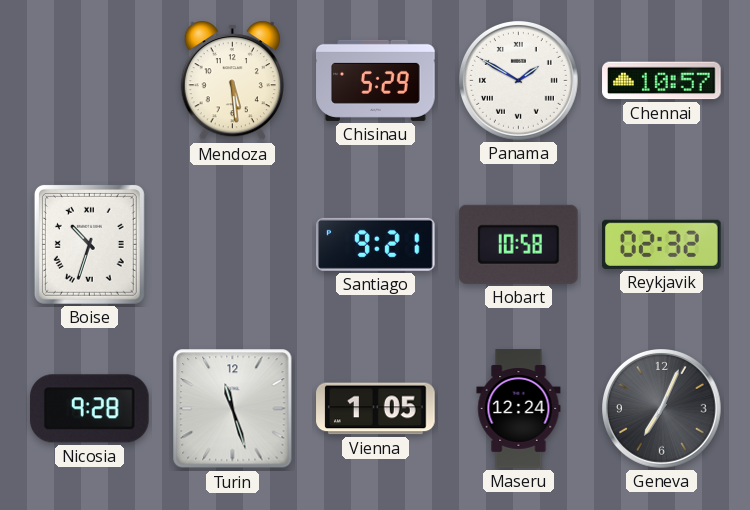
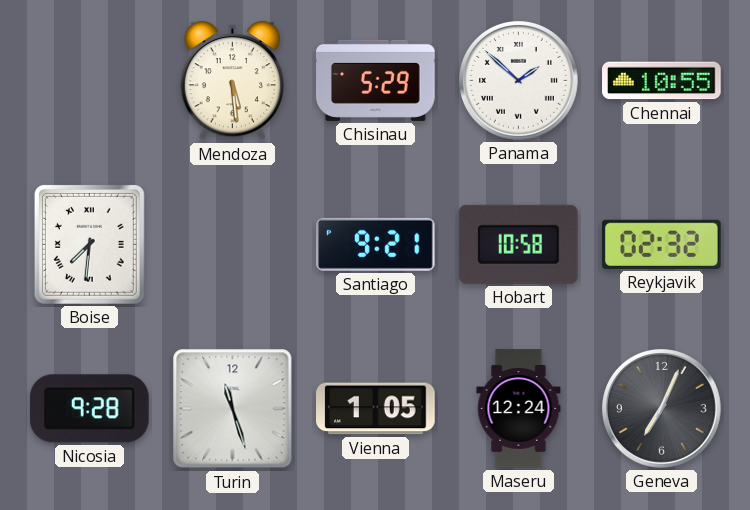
Panama: 1:50 -> 1:52
Chennai: 10:57 -> 10:55
Boise: 10:33 -> 7:31
